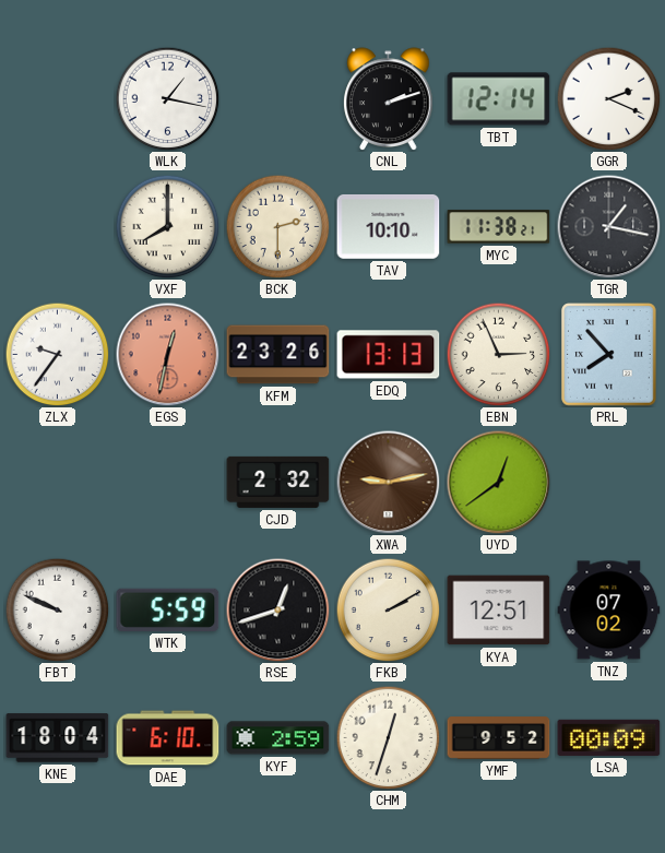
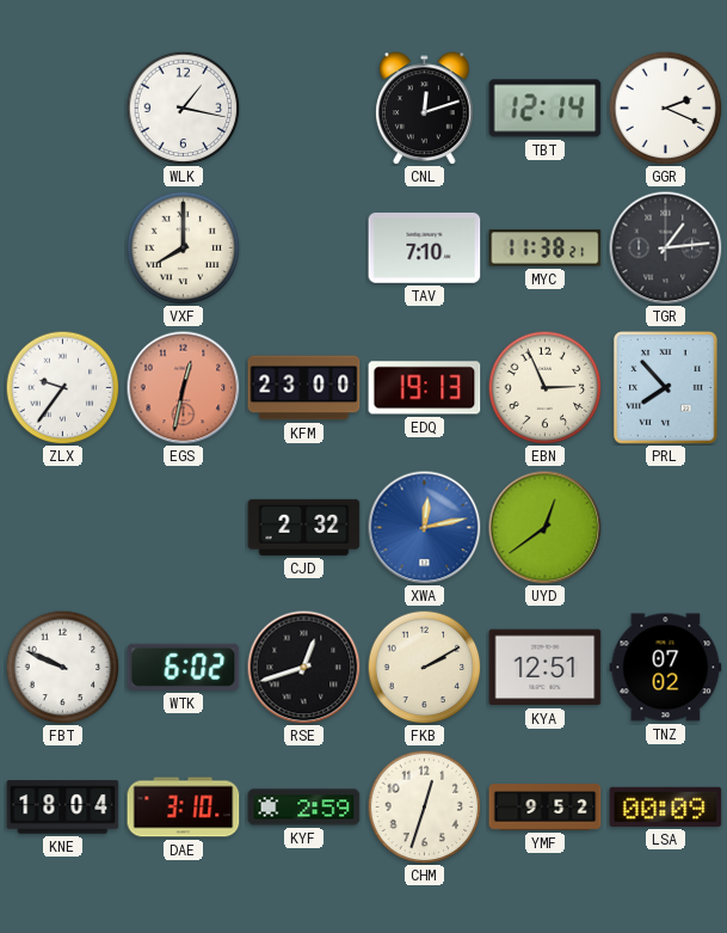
CNL: 2:12 -> 12:12
BCK: 2:30 -> none
TAV: 10:10 -> 7:10
TGR: 1:17 -> 1:14
KFM: 23:26 -> 23:00
EDQ: 13:13 -> 19:13
XWA: 9:13 -> 12:13
XWA dial: brown -> blue
WTK: 5:59 -> 6:02
DAE: 6:10 -> 3:10
